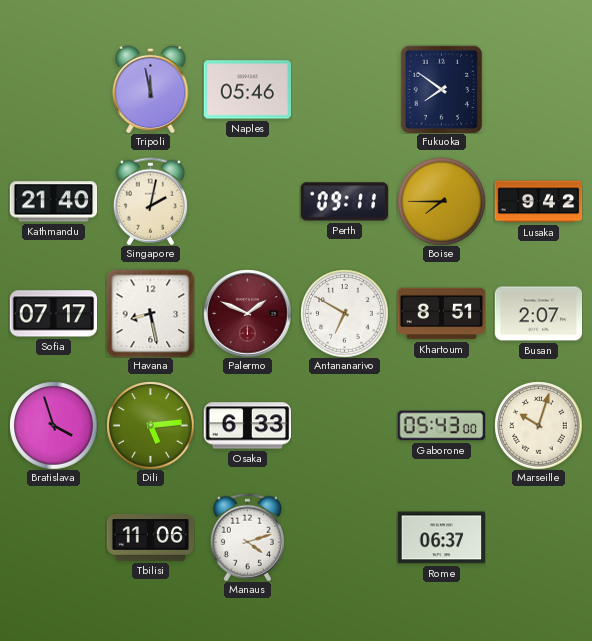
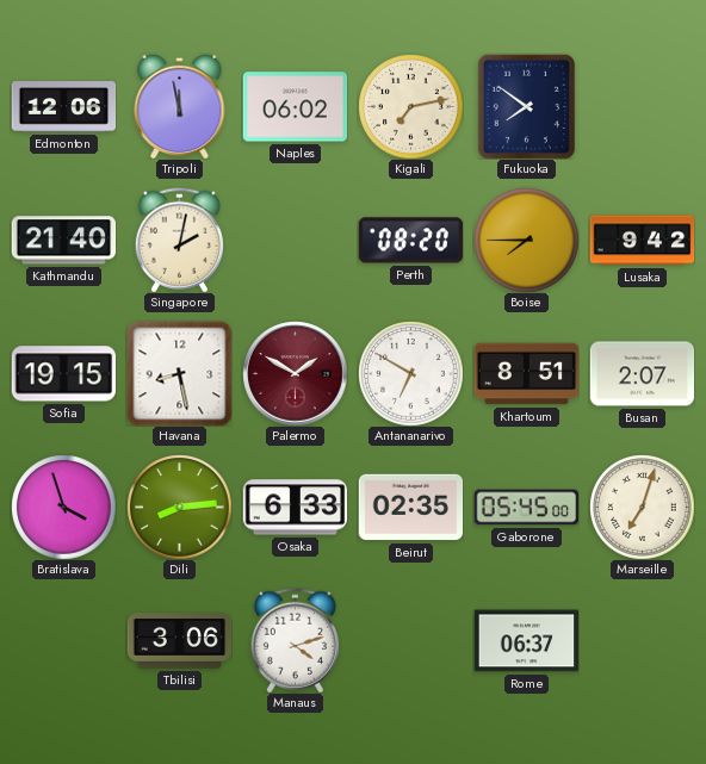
Edmonton: none -> 12:06
Naples: 05:46 -> 06:02
Kigali: none -> 7:13
Perth: 09:11 -> 08:20
Sofia: 07:17 -> 19:15
Palermo: 1:49 -> 1:50
Dili: 5:14 -> 8:14
Beirut: none -> 02:35
Gaborone: 05:43 -> 05:45
Marseille: 10:03 -> 7:03
Tbilisi: 11:06 -> 3:06
